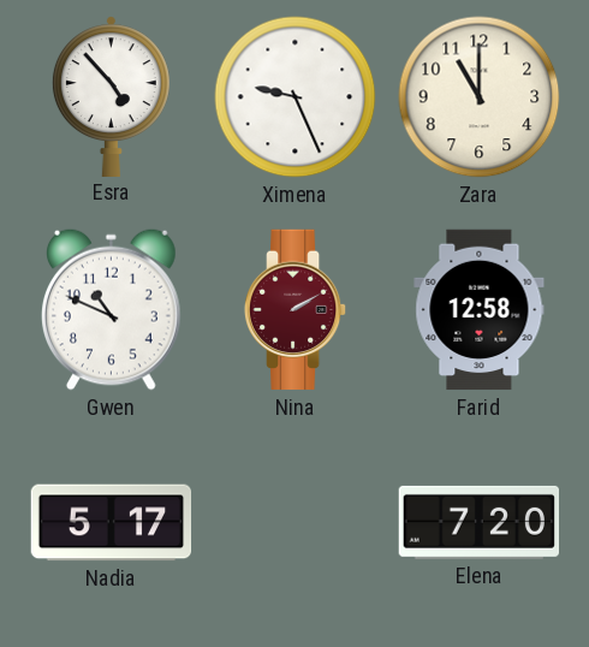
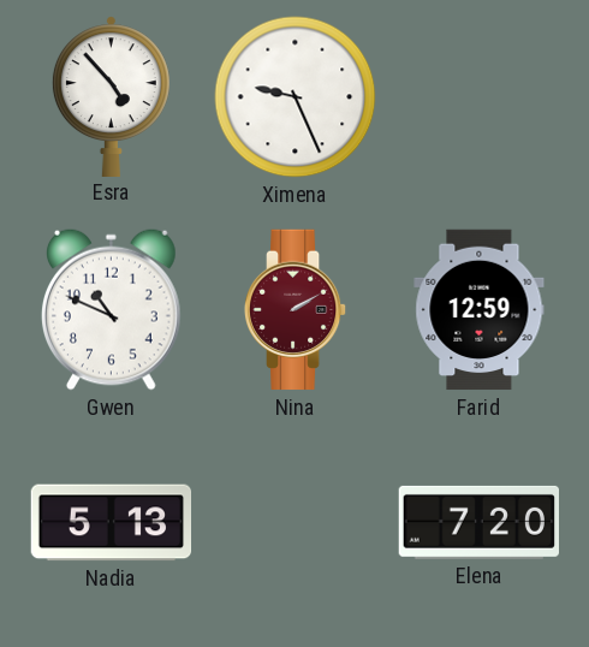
Zara: 11:00 -> none
Farid: 12:58 -> 12:59
Nadia: 5:17 -> 5:13
